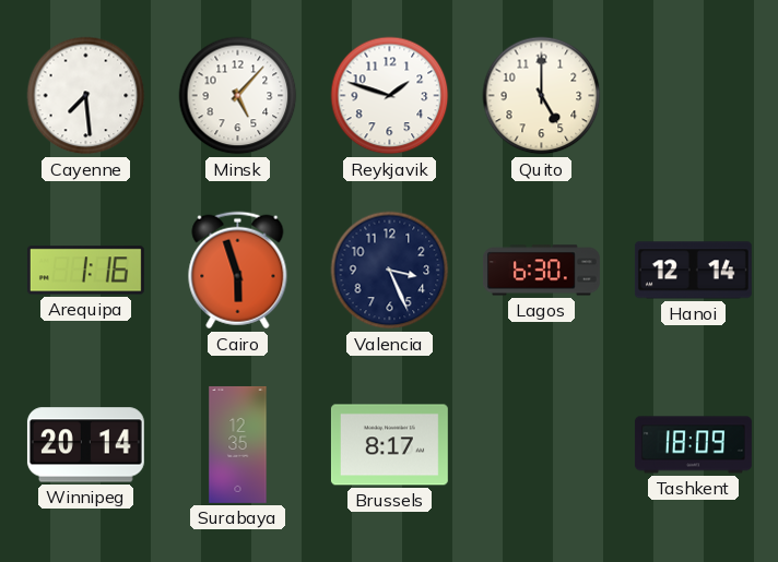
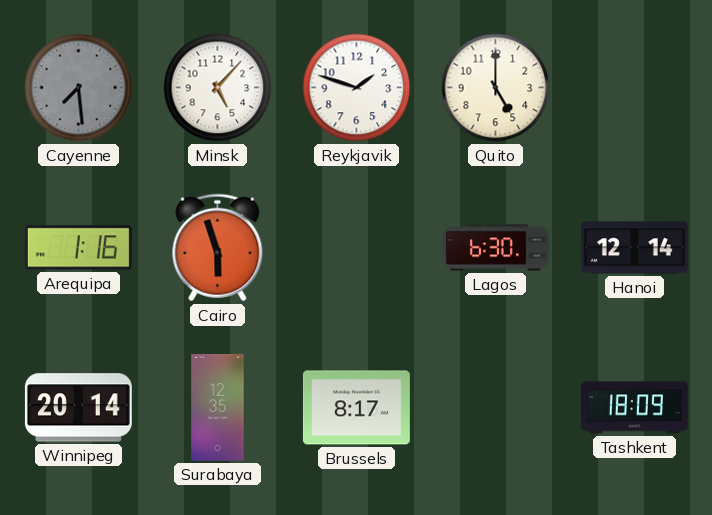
Cayenne dial: white -> grey
Valencia: 3:26 -> none
